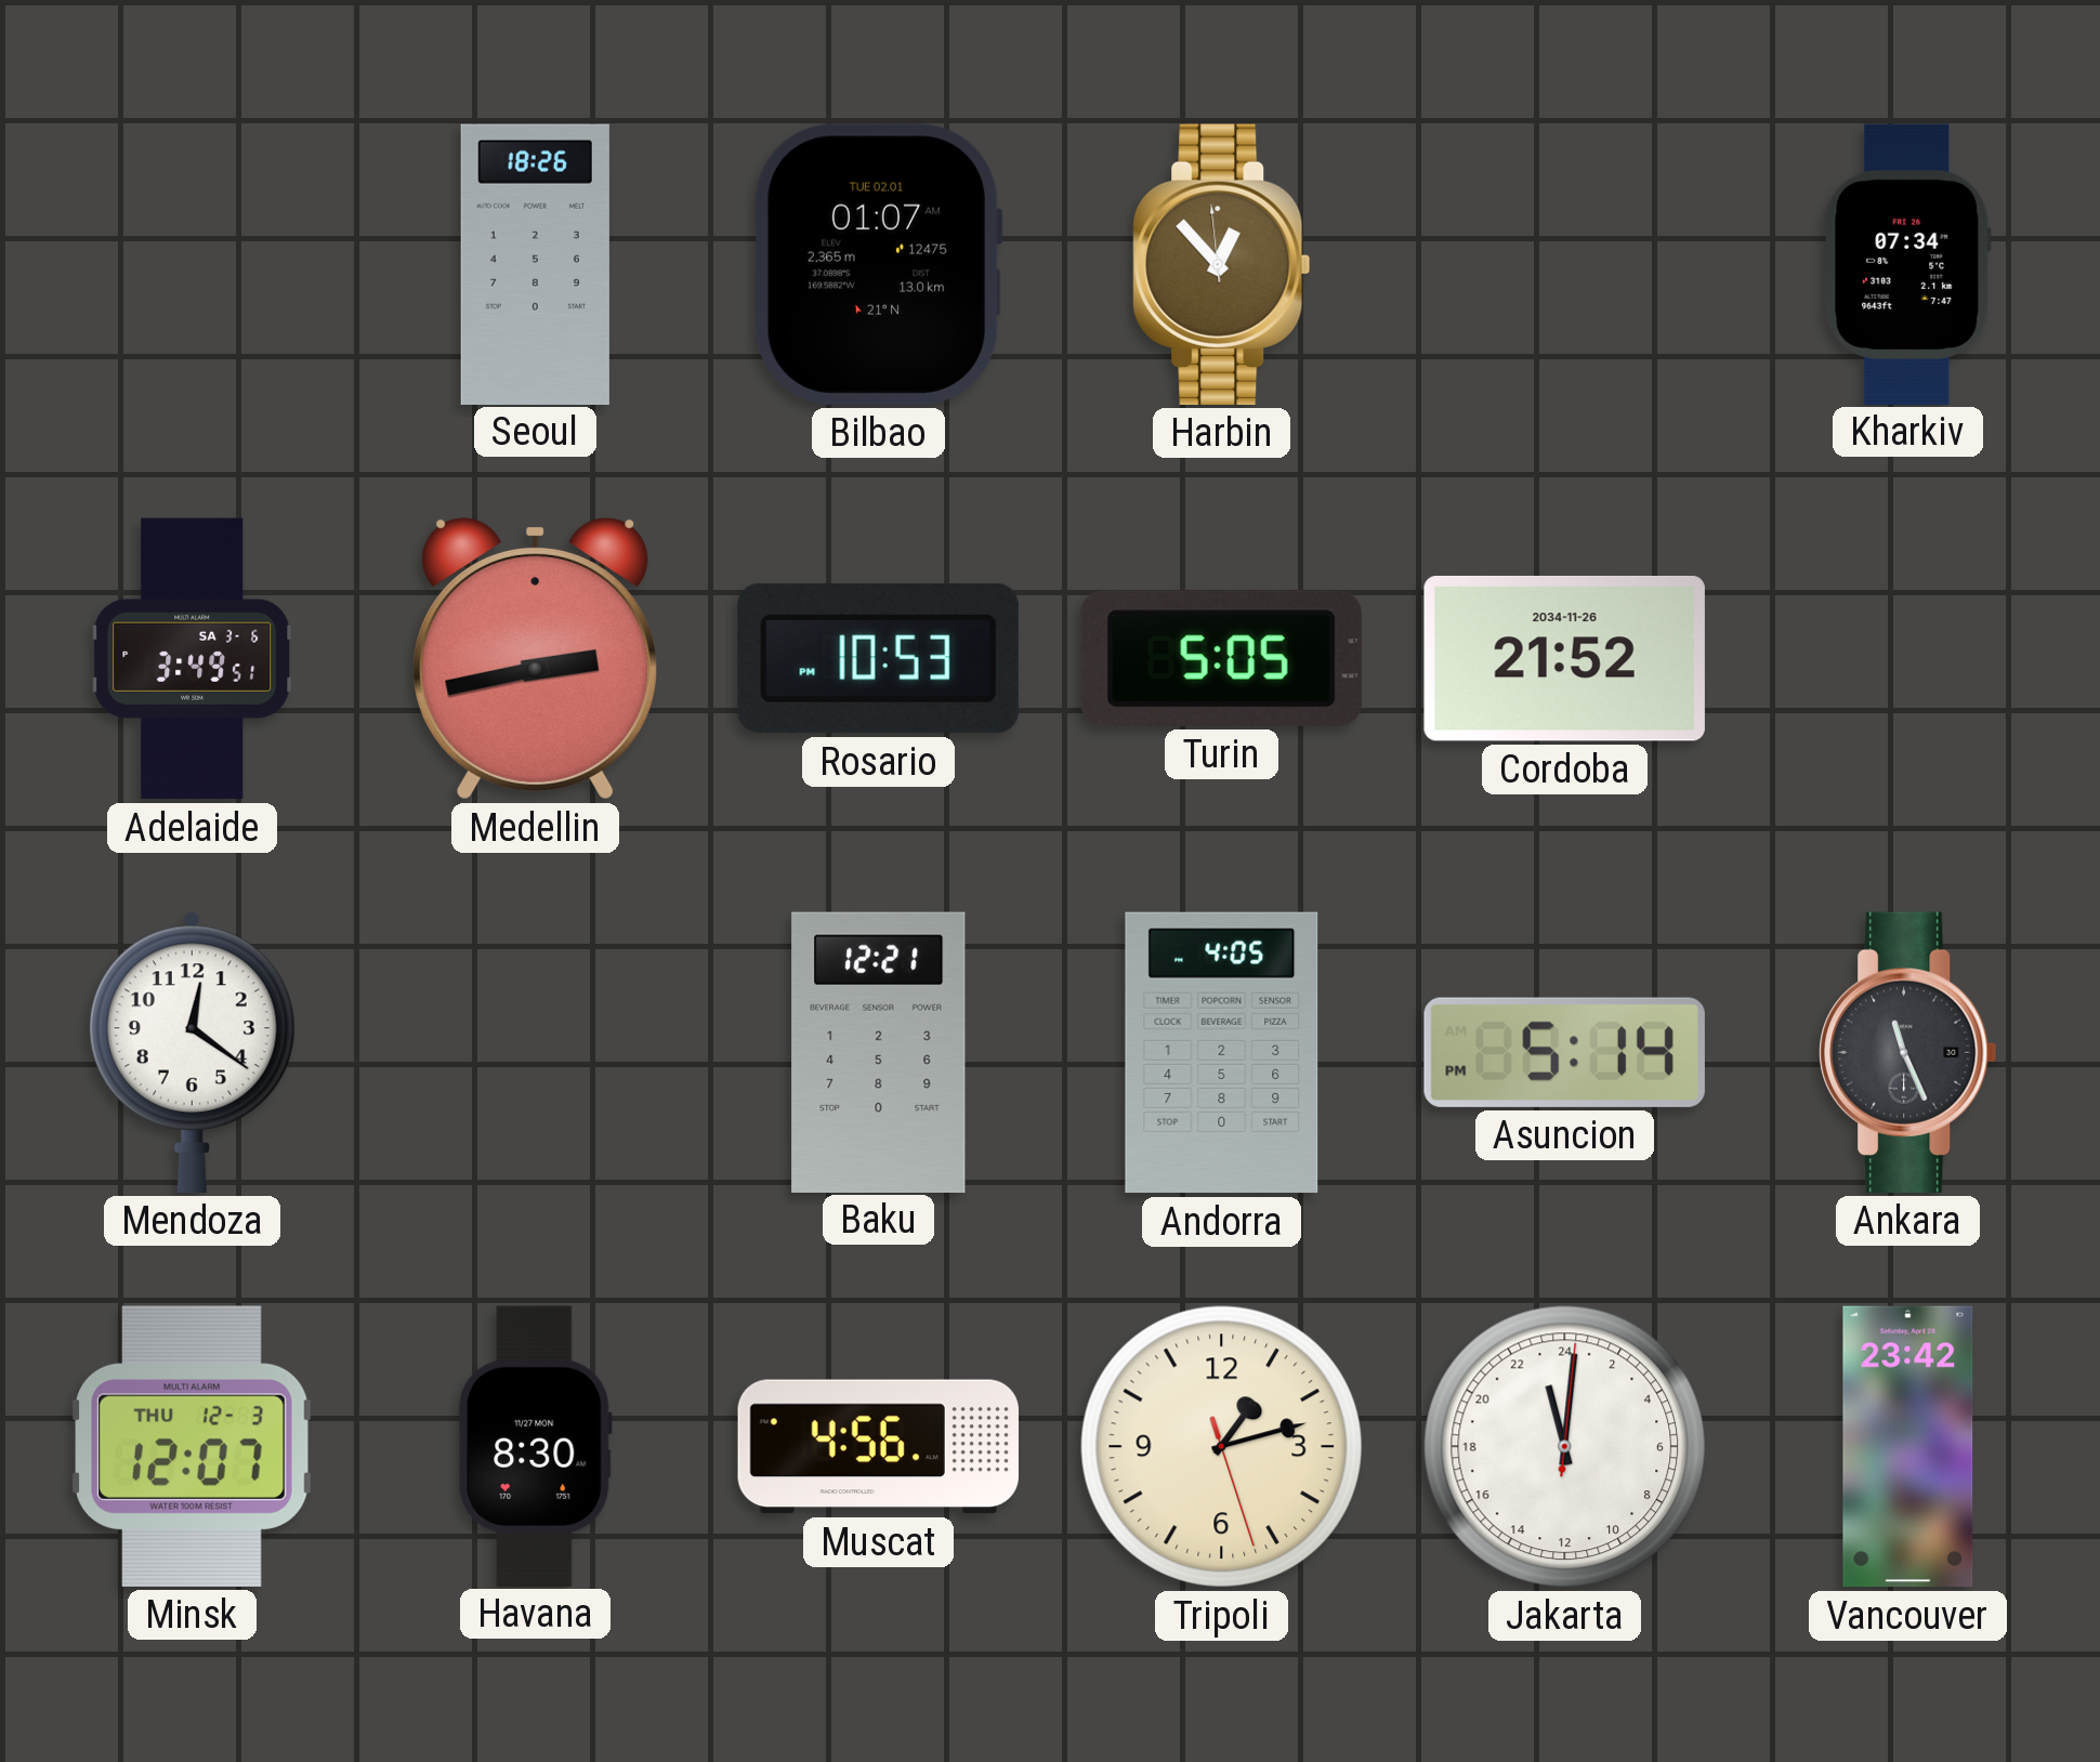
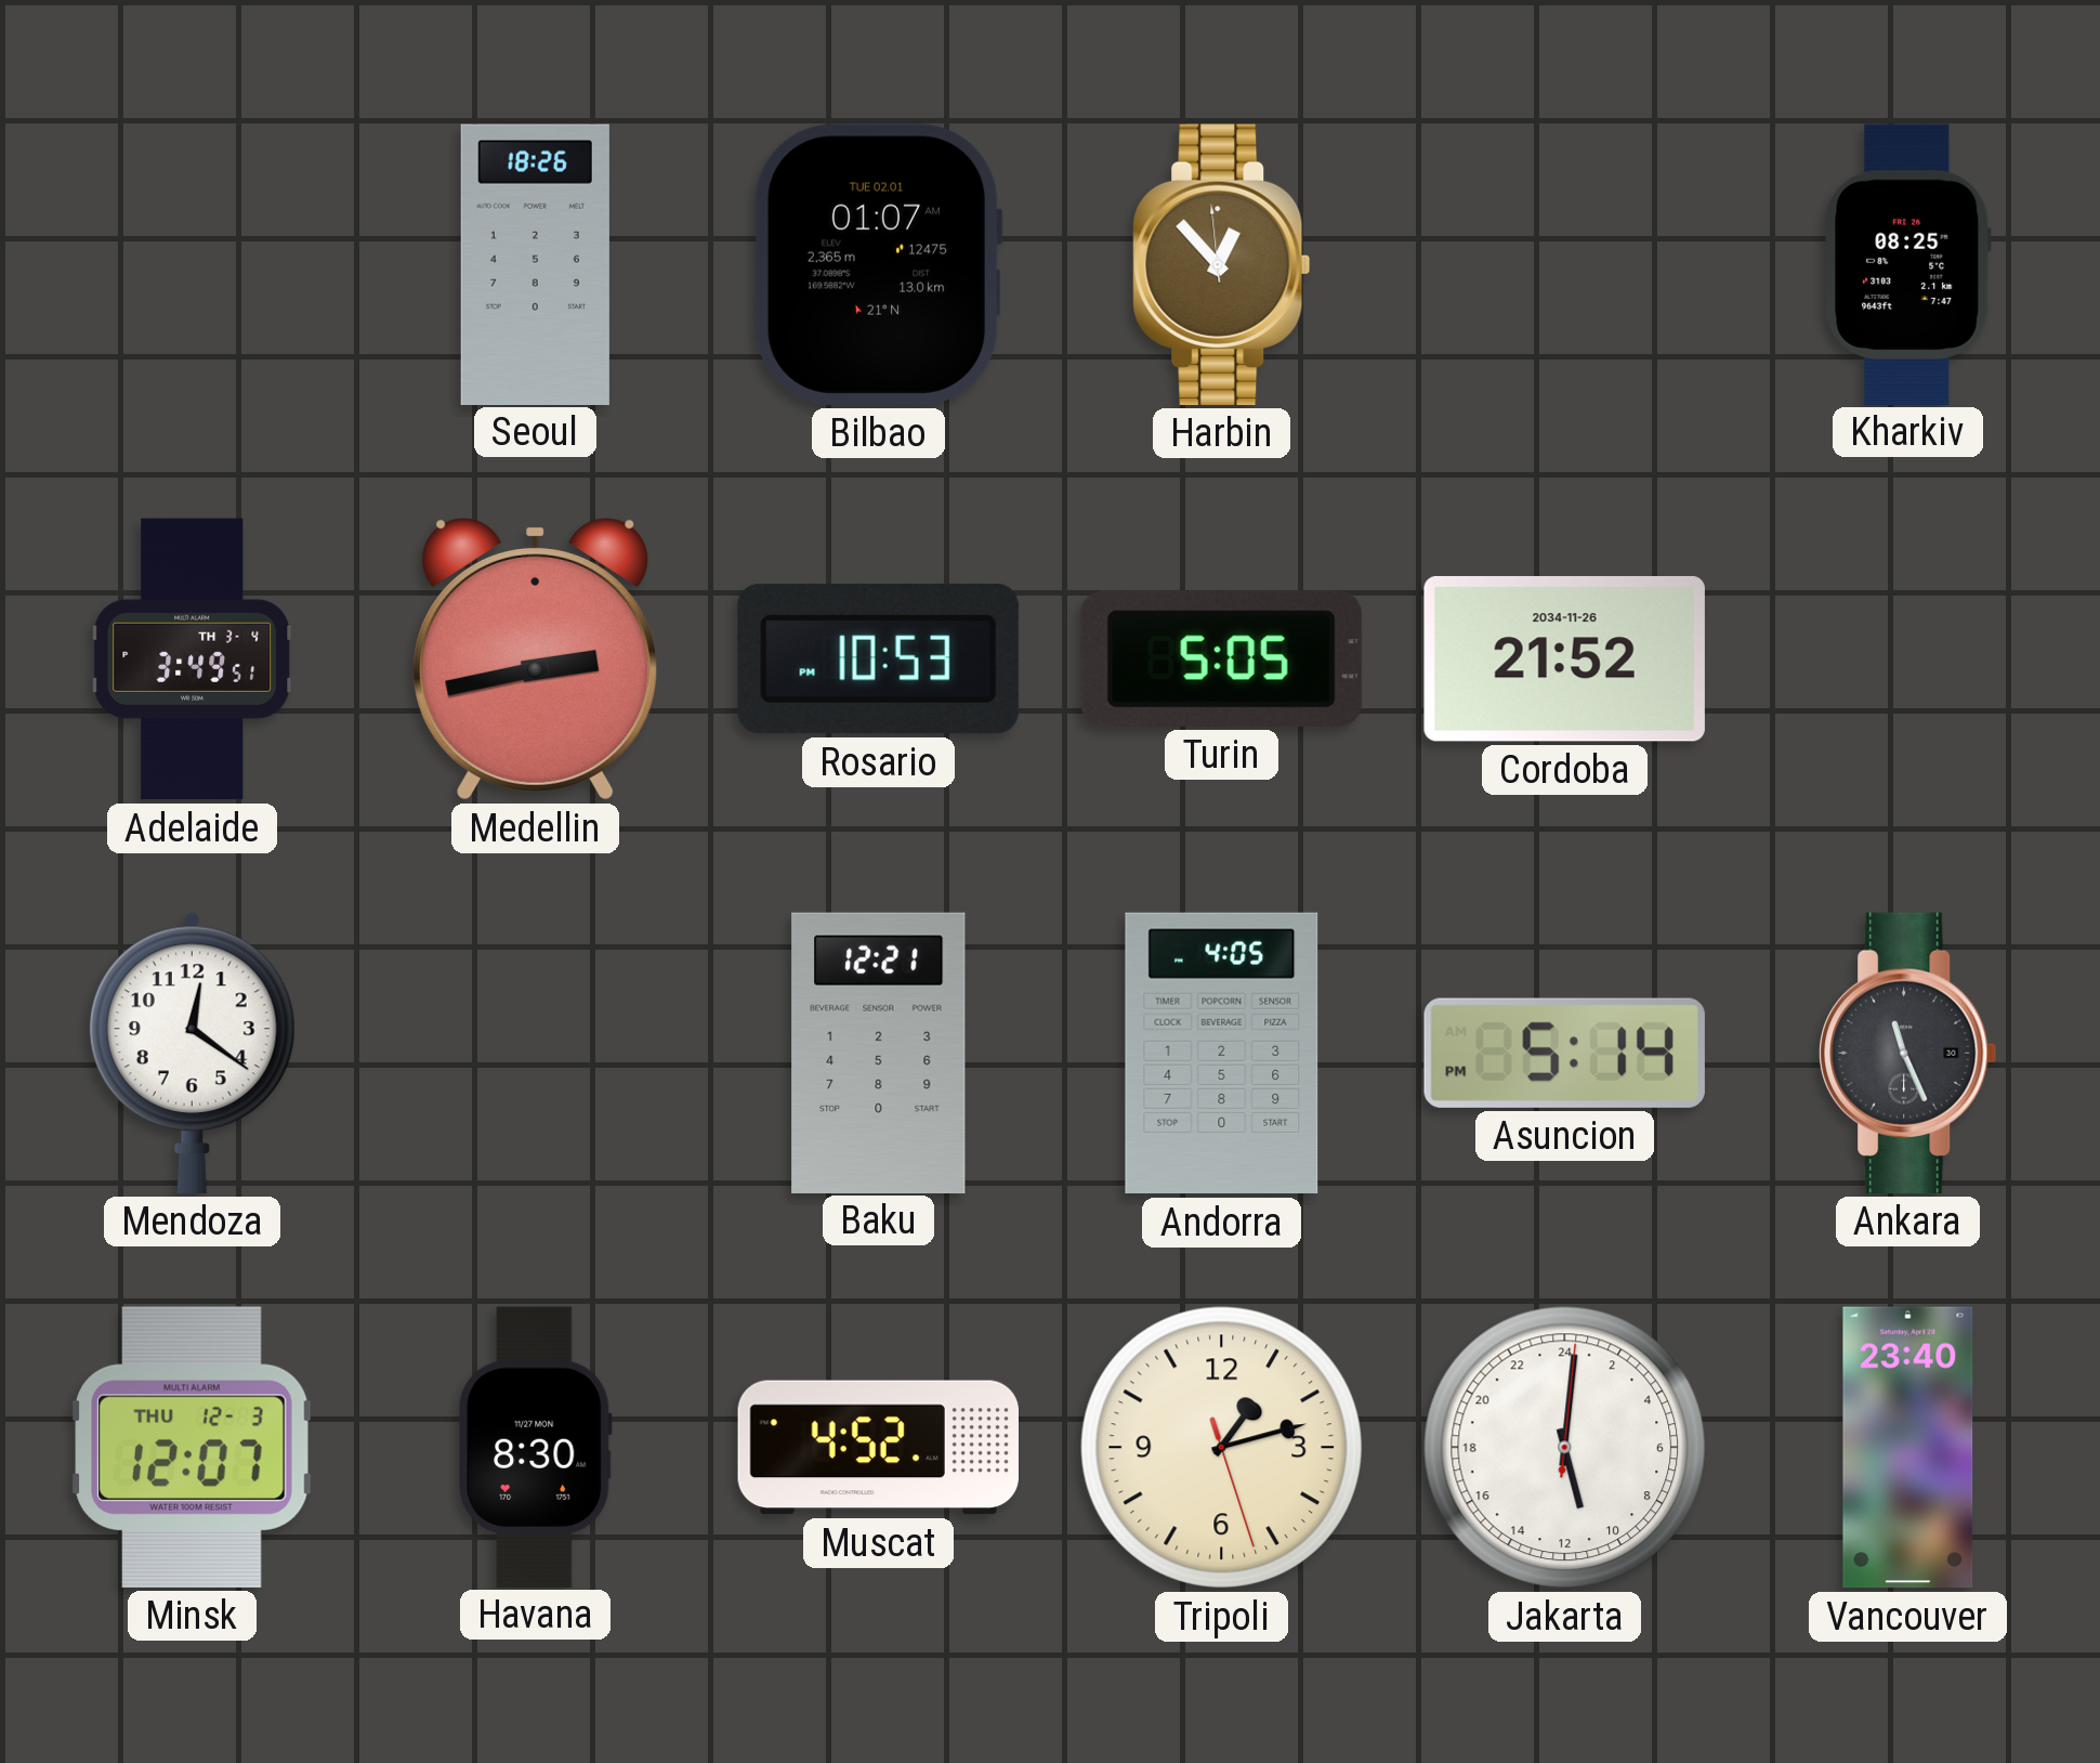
Kharkiv: 07:34 -> 08:25
Adelaide date: SA 3-6 -> TH 3-4
Muscat: 4:56 -> 4:52
Jakarta: 23:01 -> 11:01
Vancouver: 23:42 -> 23:40
